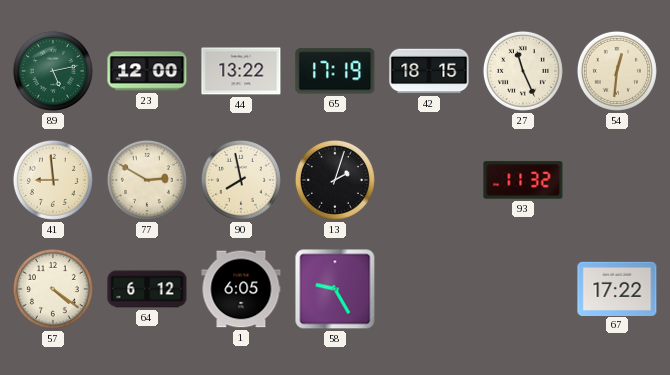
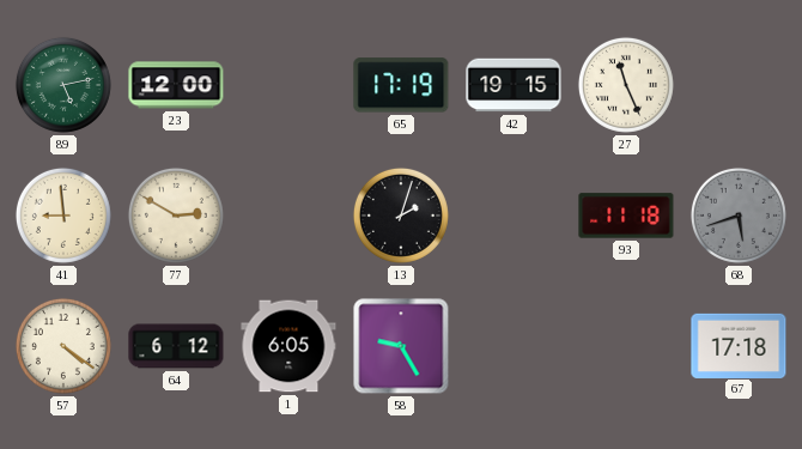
44: 13:22 -> none
42: 18:15 -> 19:15
54: 12:31 -> none
90: 7:58 -> none
93: 11:32 -> 11:18
68: none -> 5:42
67: 17:22 -> 17:18
